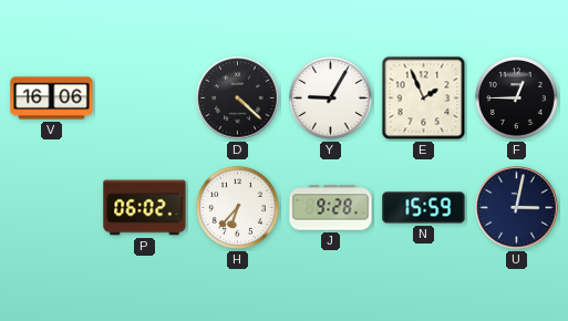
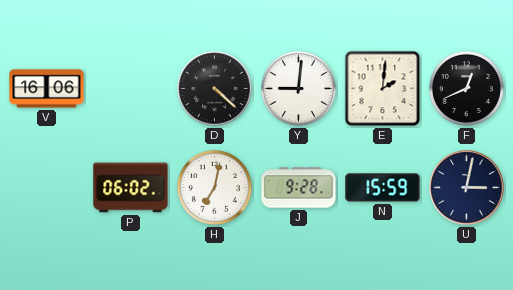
Y: 9:05 -> 9:01
E: 1:56 -> 2:01
F: 12:45 -> 12:41
H: 6:37 -> 7:02
